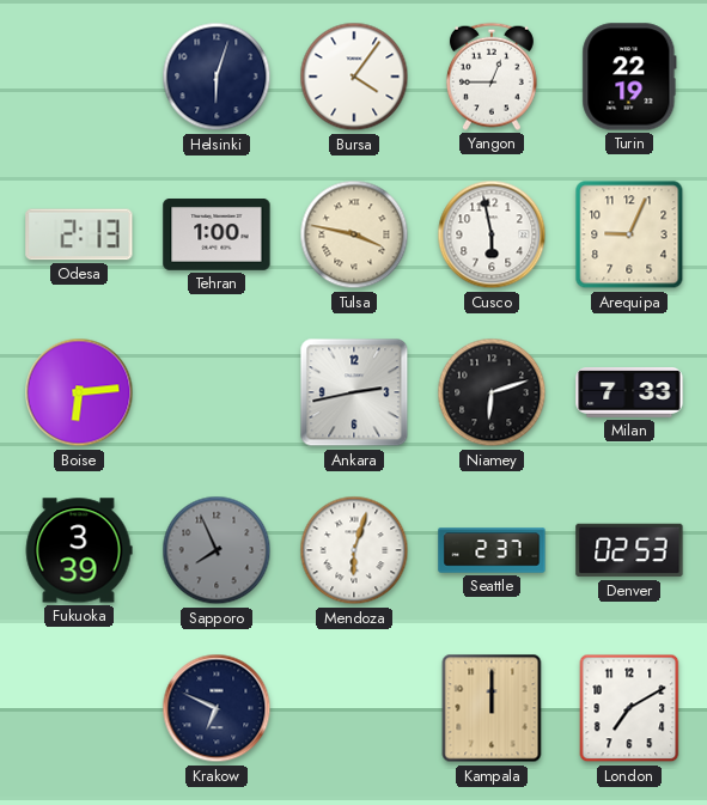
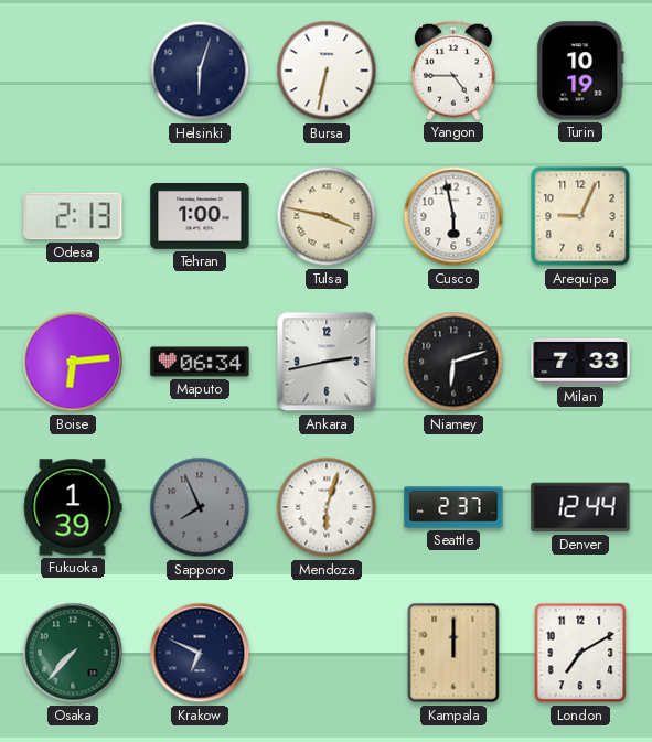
Bursa: 4:06 -> 6:32
Yangon: 12:45 -> 4:45
Turin: 22:19 -> 10:19
Maputo: none -> 06:34
Fukuoka: 3:39 -> 1:39
Denver: 02:53 -> 12:44
Osaka: none -> 7:37
